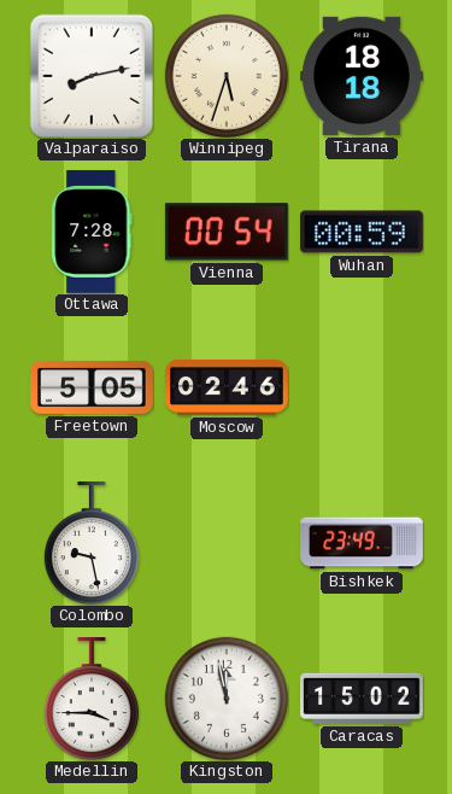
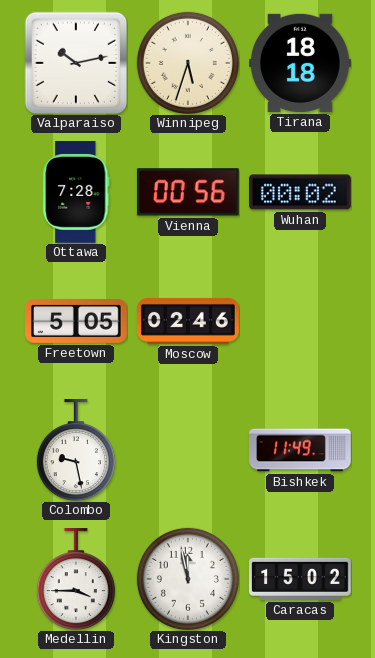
Valparaiso: 8:13 -> 10:13
Vienna: 00:54 -> 00:56
Wuhan: 00:59 -> 00:02
Bishkek: 23:49 -> 11:49
